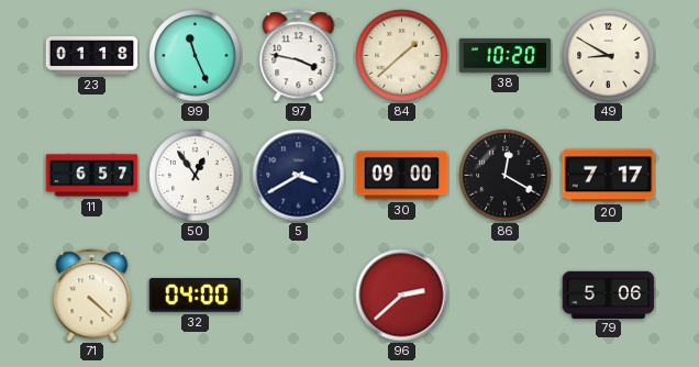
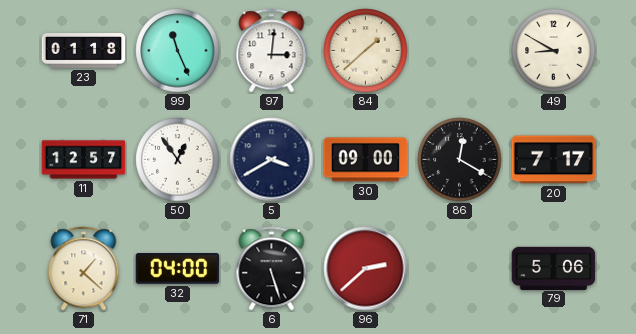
97: 3:47 -> 3:01
38: 10:20 -> none
11: 6:57 -> 12:57
71: 4:22 -> 1:22
6: none -> 5:27
